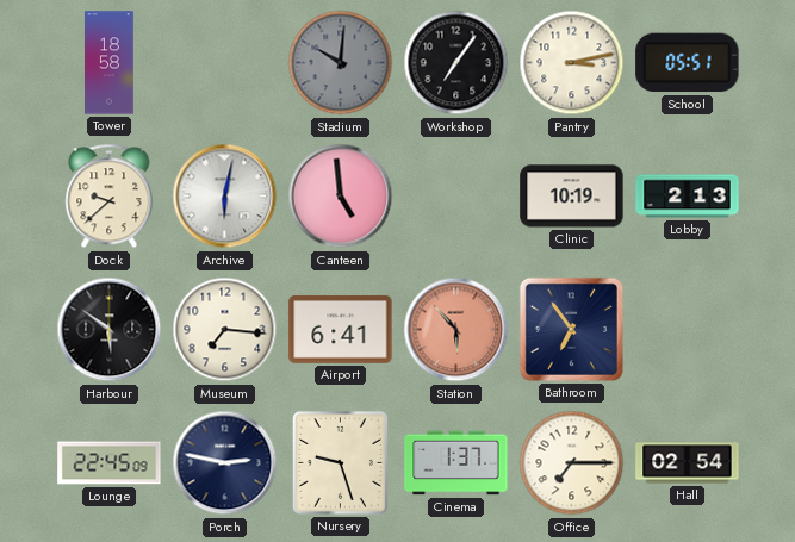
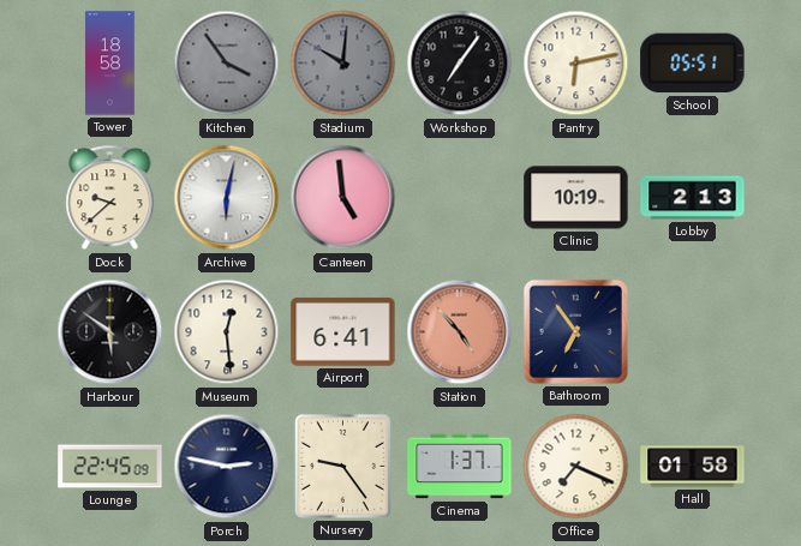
Kitchen: none -> 3:54
Pantry: 3:13 -> 6:13
Museum: 7:16 -> 12:29
Station: 5:53 -> 4:53
Nursery: 9:27 -> 9:24
Office: 7:15 -> 7:19
Hall: 02:54 -> 01:58
